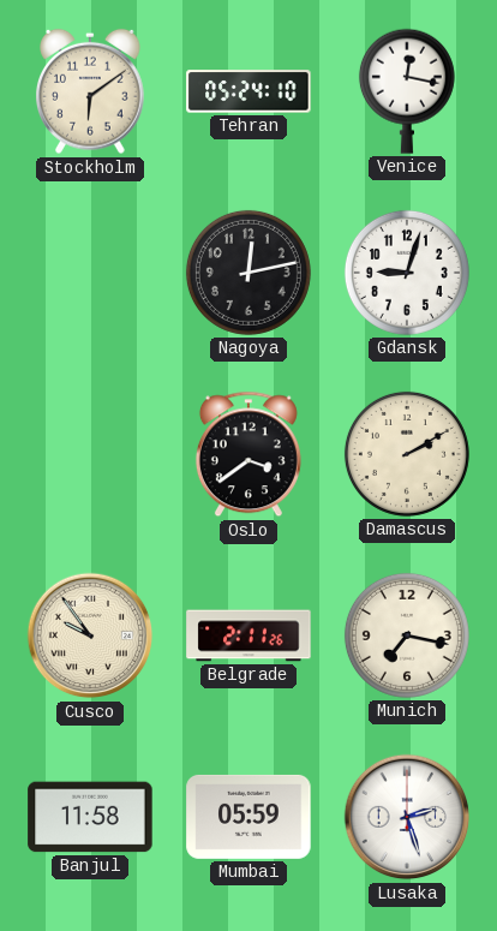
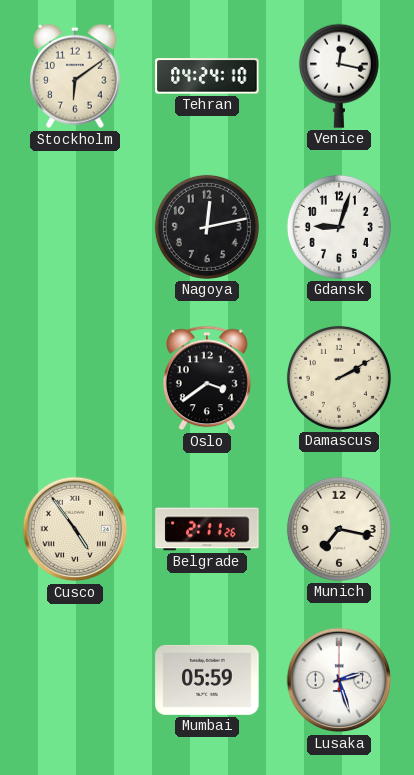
Tehran: 05:24 -> 04:24
Cusco: 9:54 -> 4:54
Banjul: 11:58 -> none
